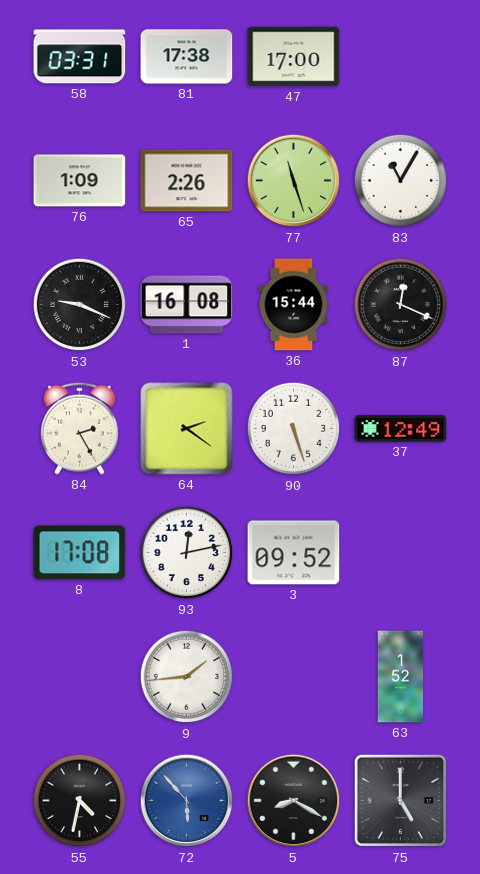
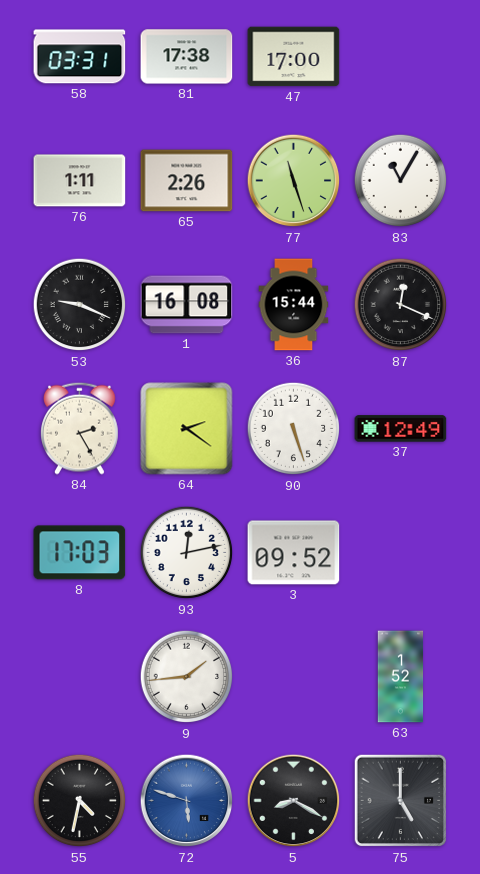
76: 1:09 -> 1:11
8: 17:08 -> 17:03
72: 5:53 -> 5:48
